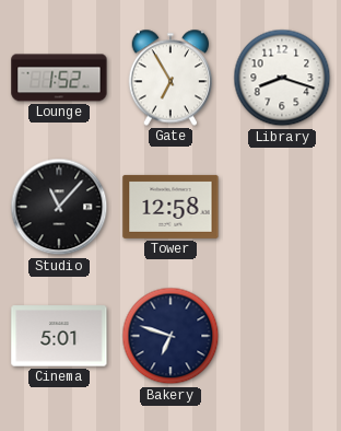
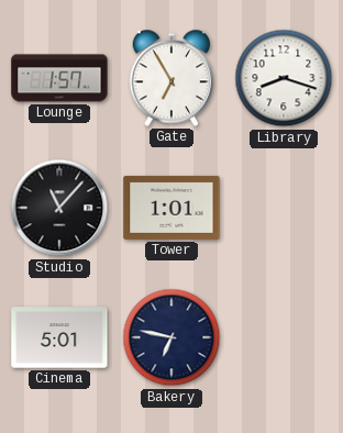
Lounge: 1:52 -> 1:57
Tower: 12:58 -> 1:01
Bakery: 6:48 -> 6:47
